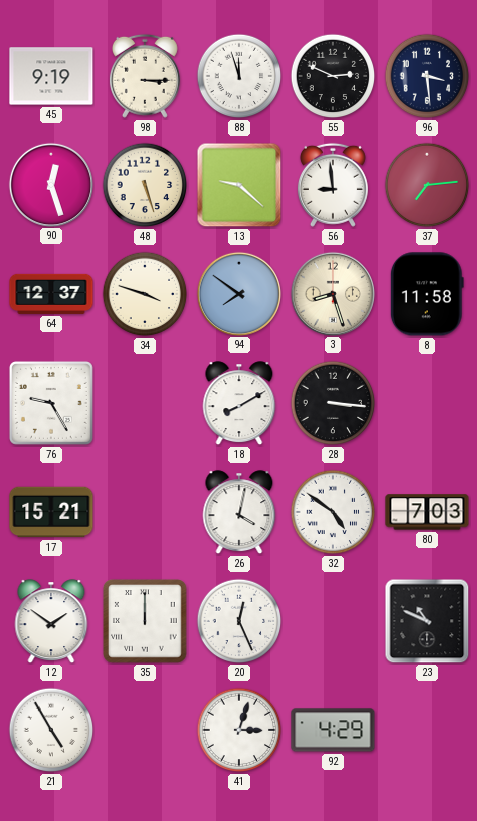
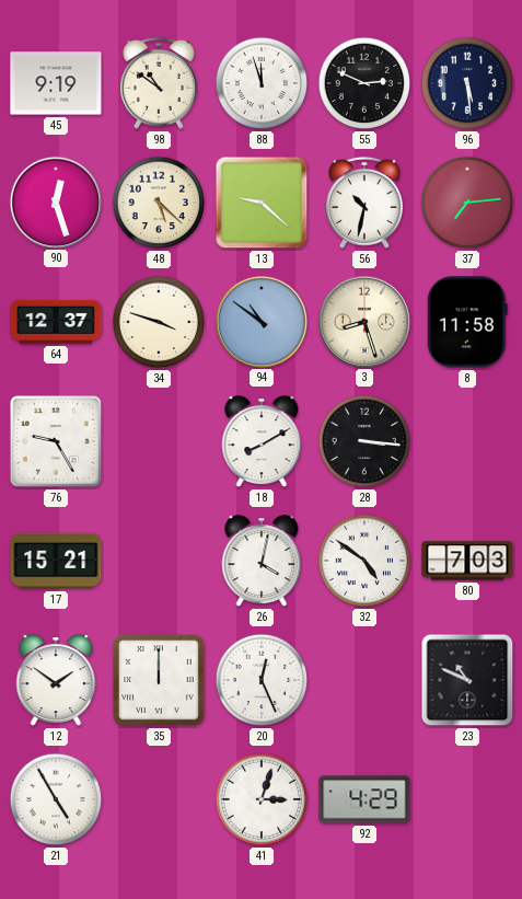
98: 3:15 -> 10:51
96: 3:29 -> 5:29
48: 5:27 -> 5:22
56: 8:59 -> 10:32
94: 7:51 -> 10:51
